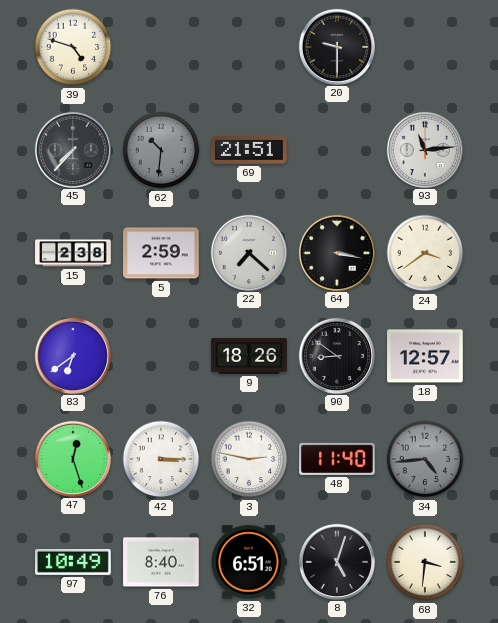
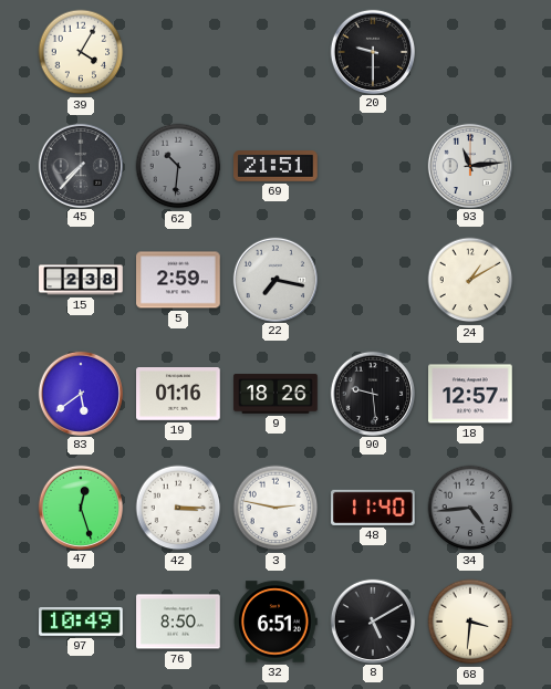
39: 4:48 -> 4:05
22: 7:22 -> 7:17
64: 3:17 -> none
24: 3:39 -> 1:10
83: 6:39 -> 5:39
19: none -> 01:16
90: 8:51 -> 9:29
76: 8:40 -> 8:50
8: 5:03 -> 5:10
